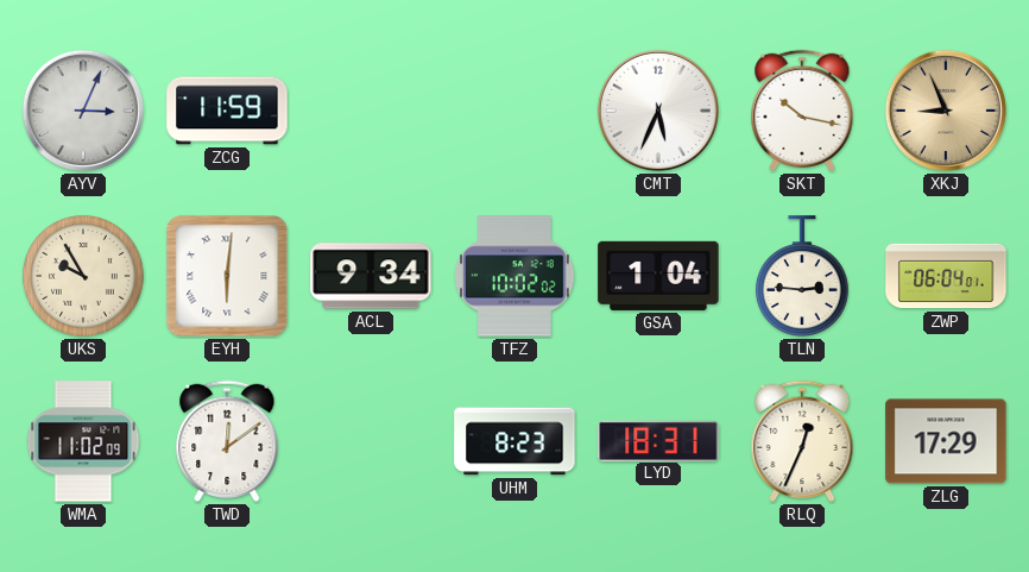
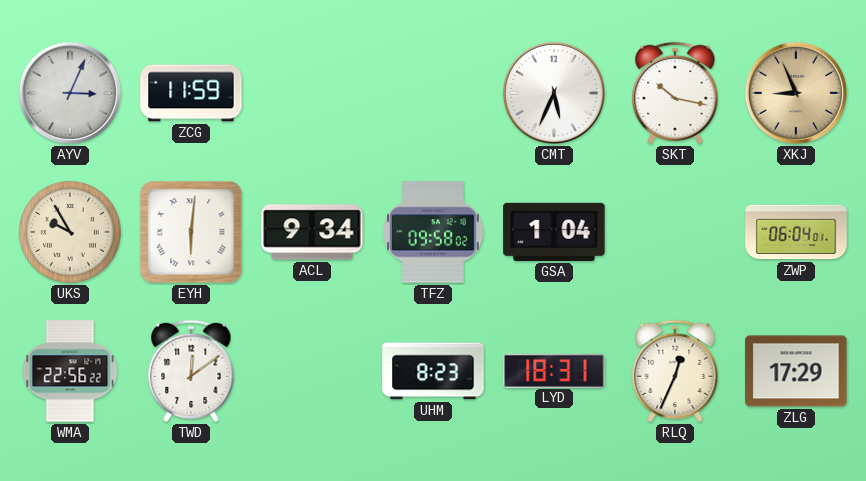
TFZ: 10:02 -> 09:58
TLN: 2:46 -> none
WMA: 11:02 -> 22:56
